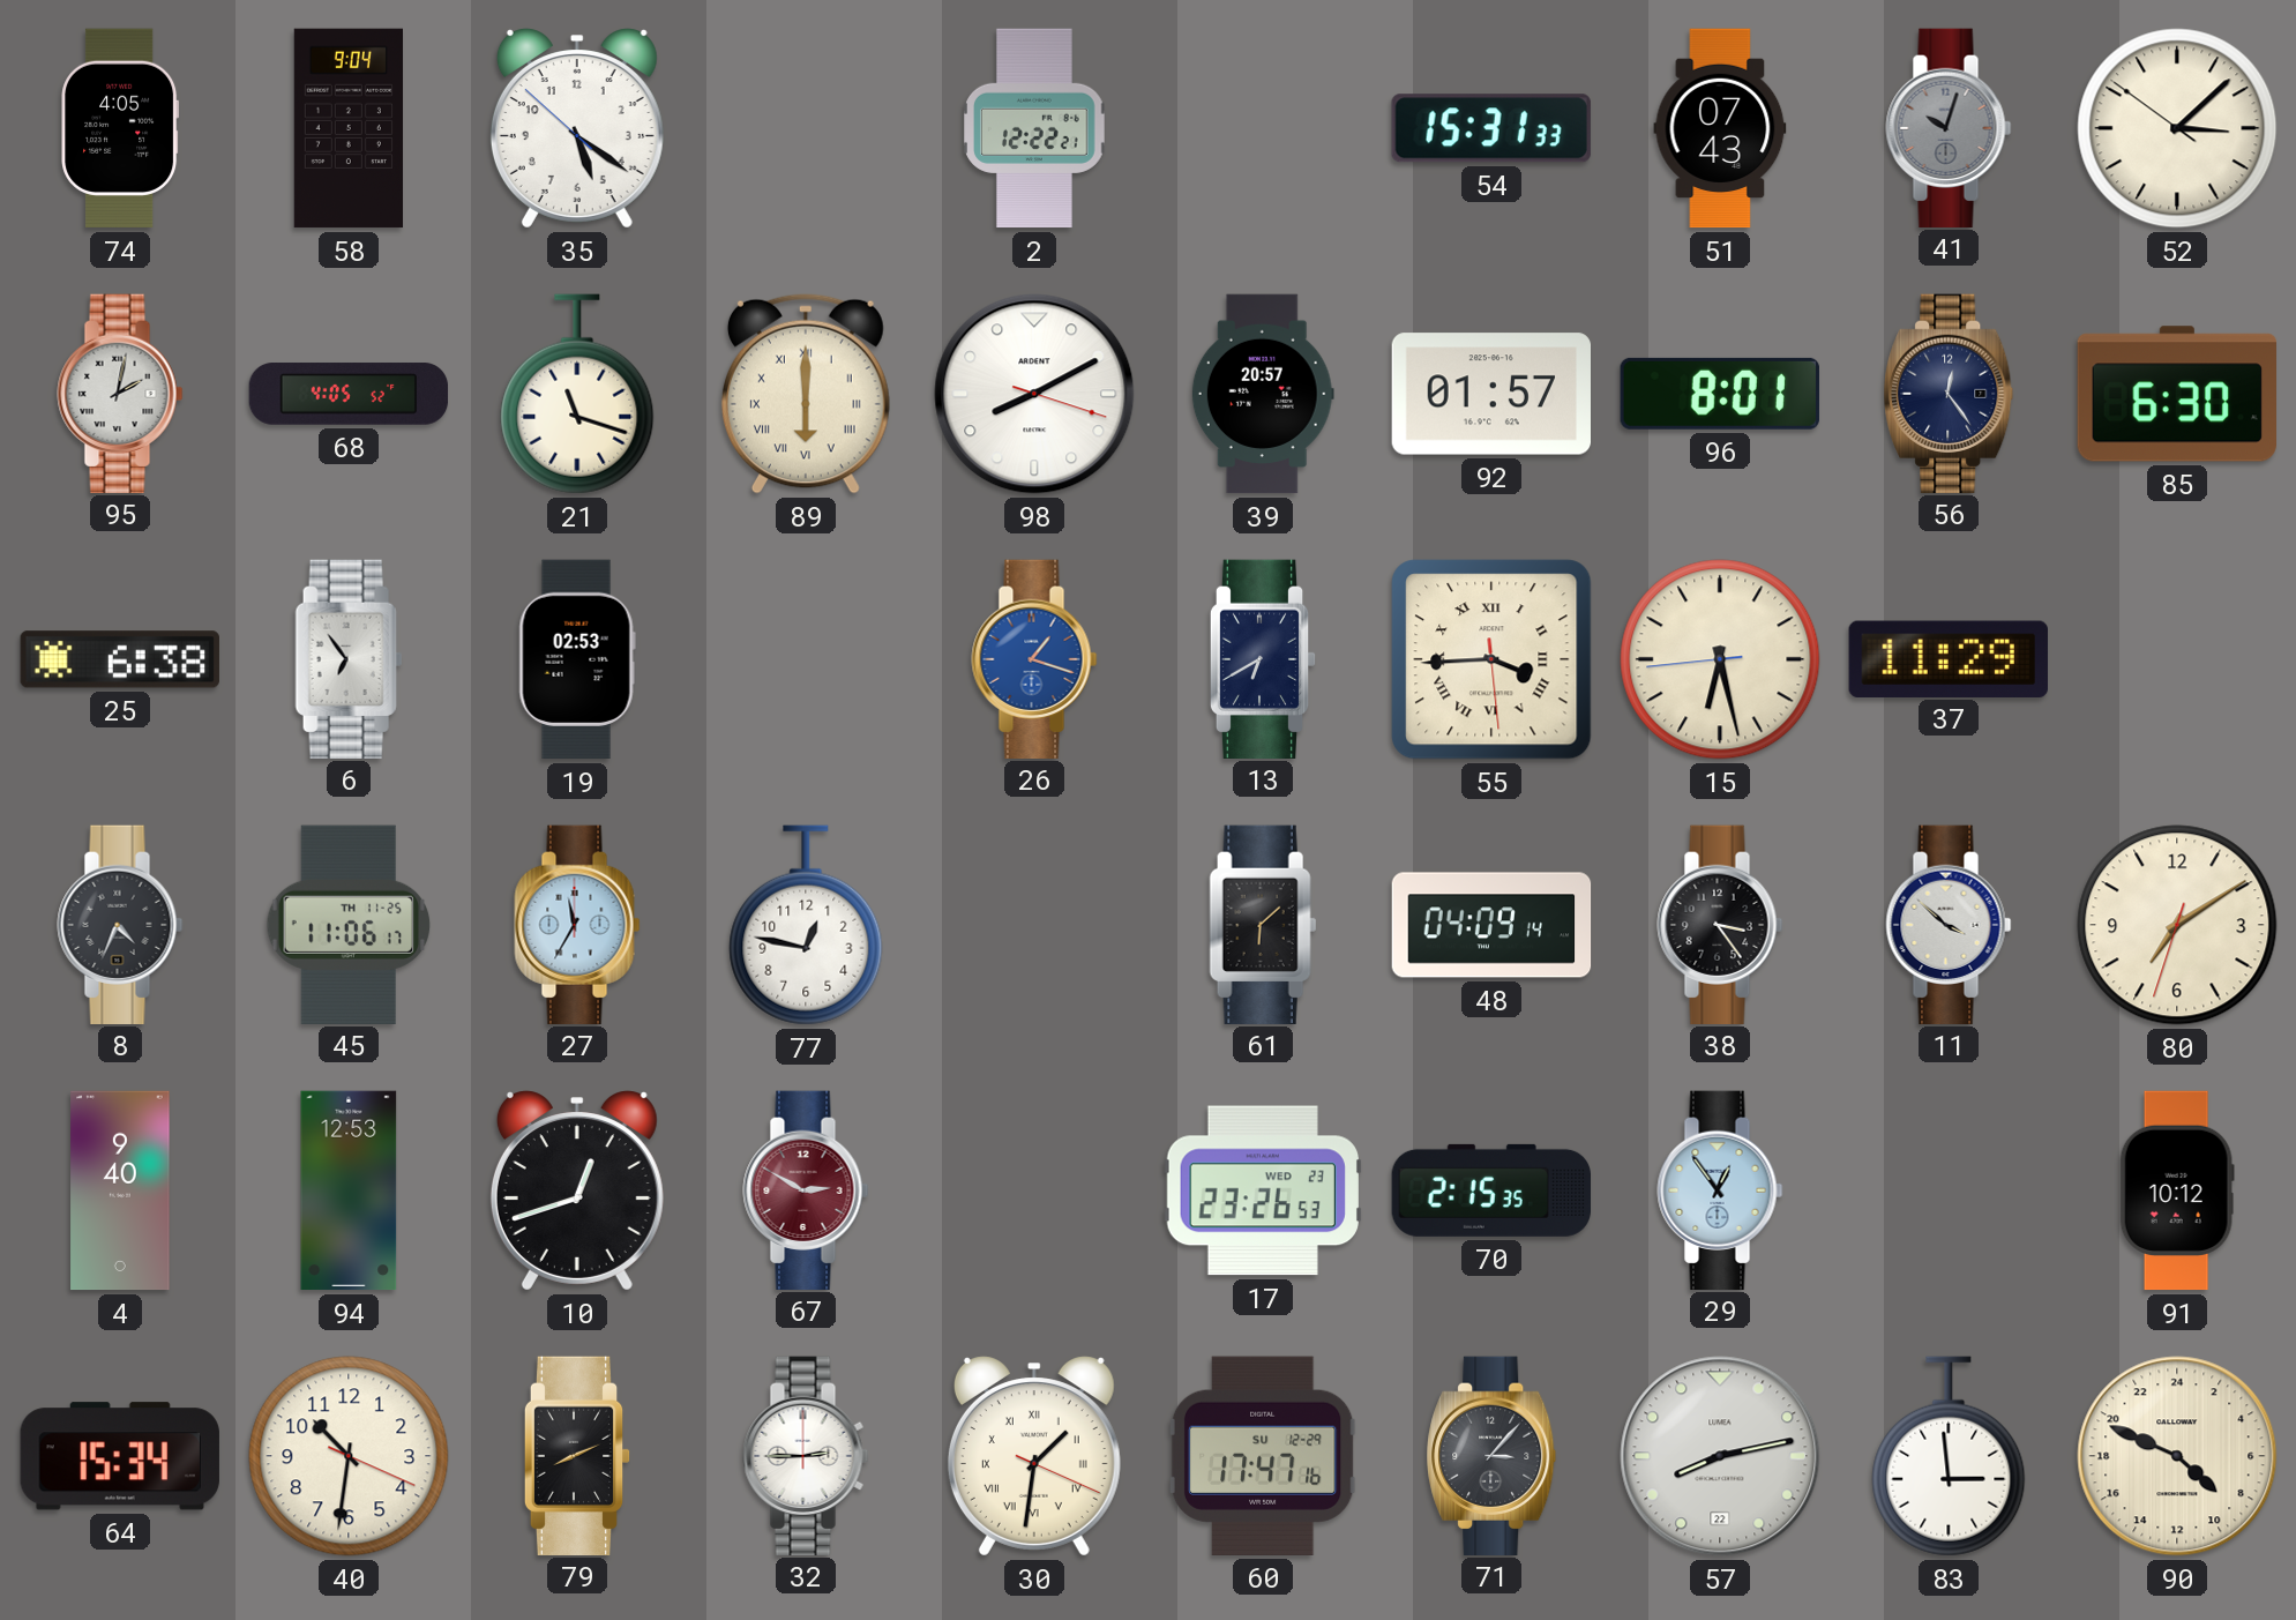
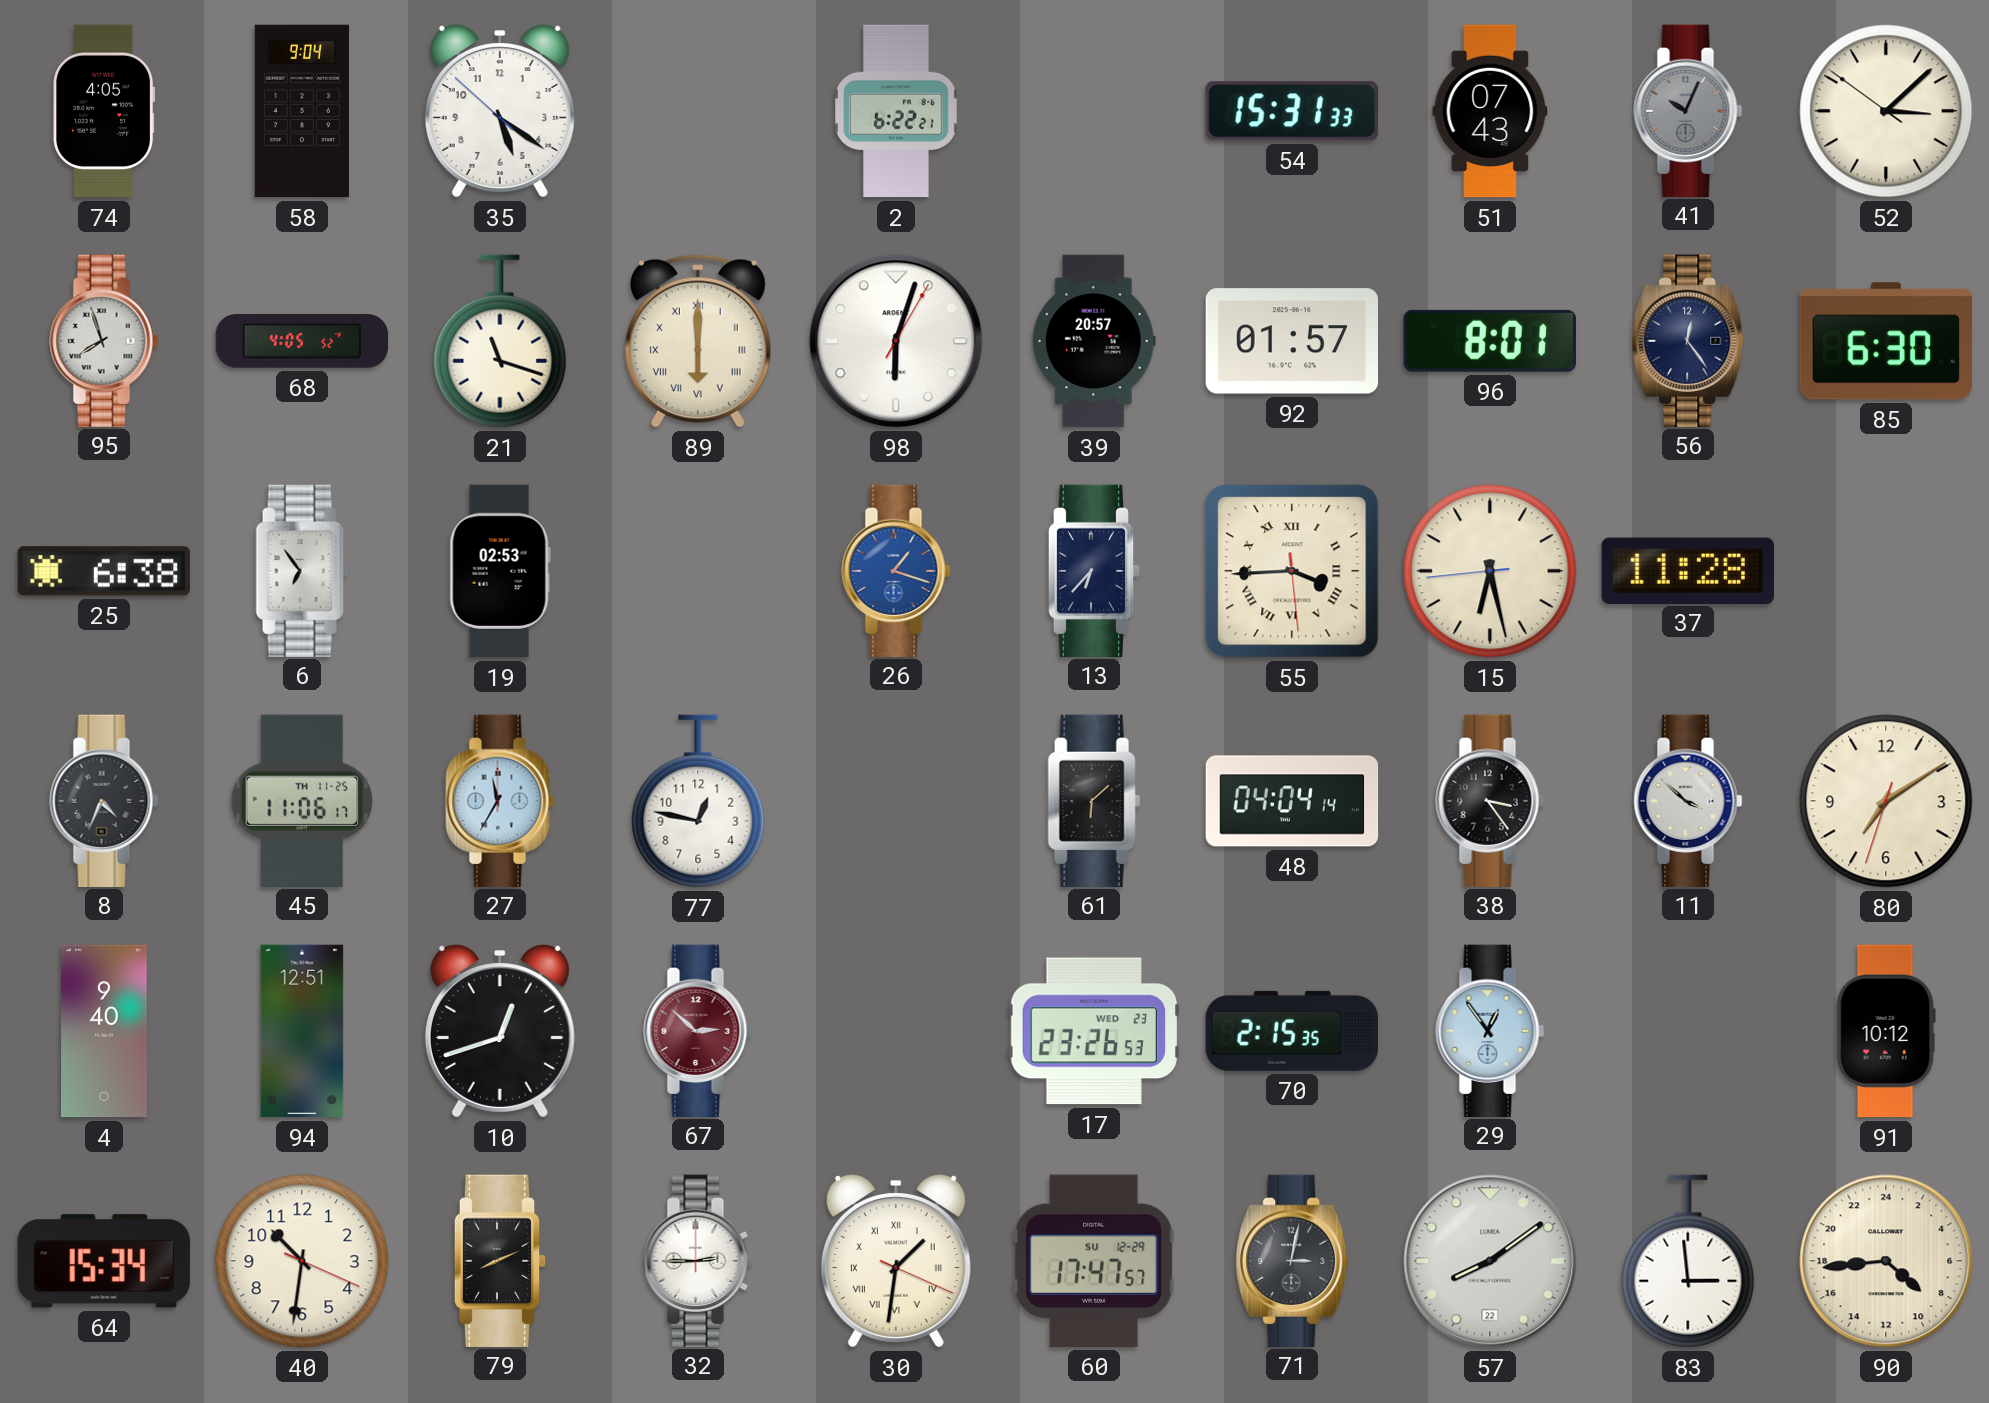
2: 12:22 -> 6:22
41: 10:03 -> 10:04
95: 2:02 -> 7:57
98: 8:10 -> 6:03
13: 6:40 -> 6:37
37: 11:29 -> 11:28
48: 04:09 -> 04:04
94: 12:53 -> 12:51
67: 2:50 -> 2:52
60: 17:47:16 -> 17:47:57
71: 3:07 -> 3:02
57: 8:13 -> 8:09
90: 8:49 -> 8:44
